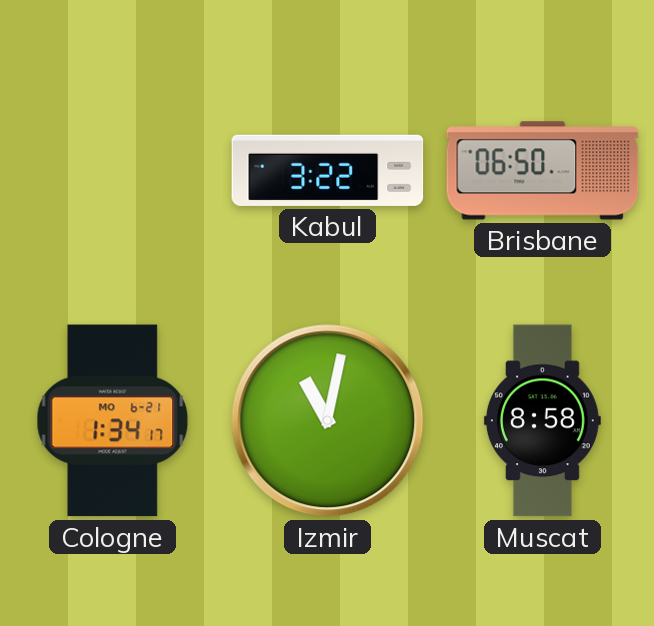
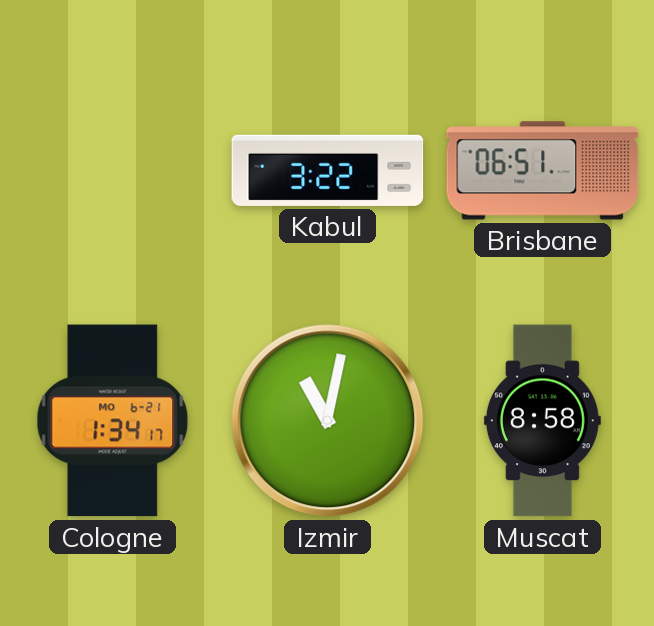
Brisbane: 06:50 -> 06:51
